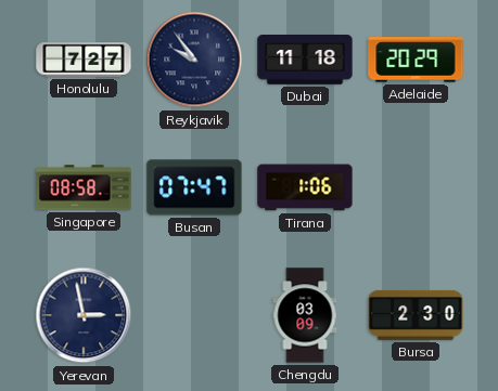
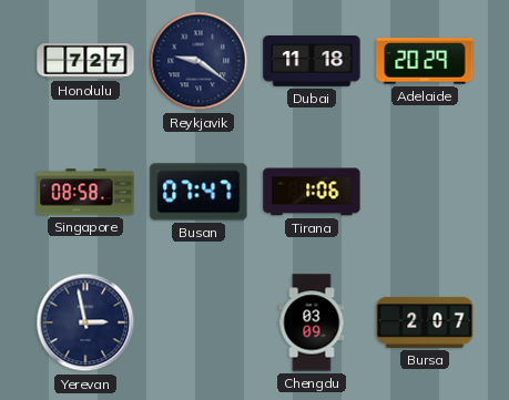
Reykjavik: 9:54 -> 9:21
Bursa: 2:30 -> 2:07
